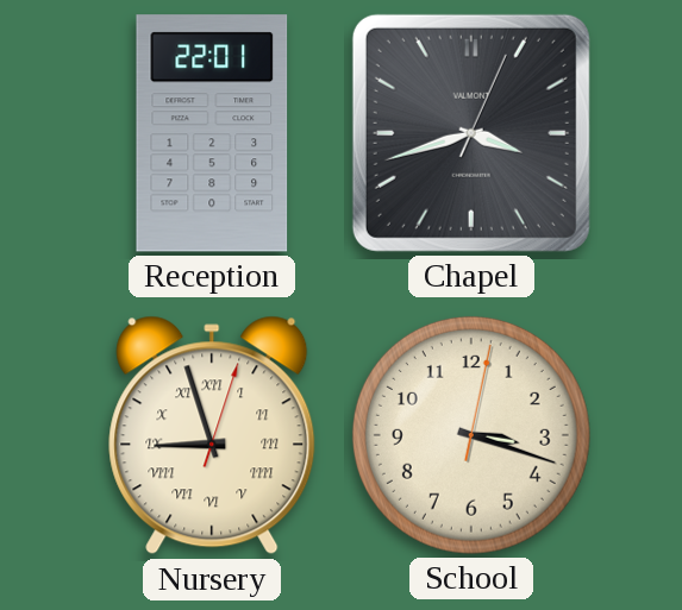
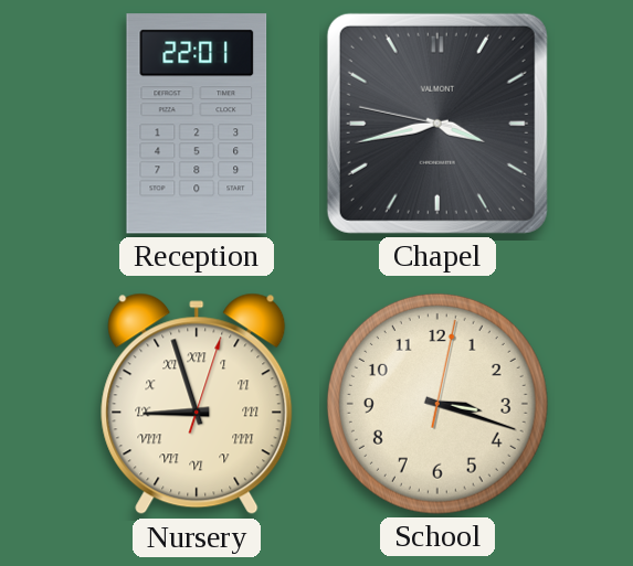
Chapel: 3:42:04 -> 3:42:47
